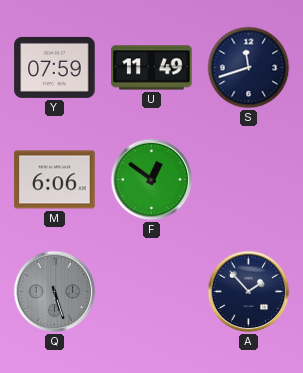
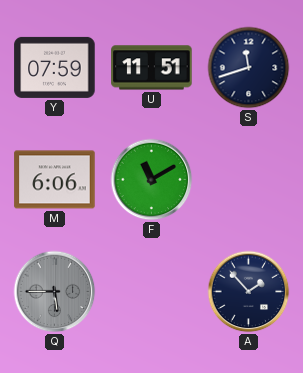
U: 11:49 -> 11:51
F: 12:51 -> 11:10
Q: 5:27 -> 5:45
